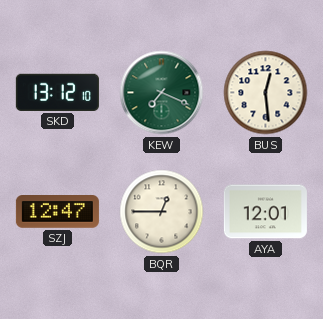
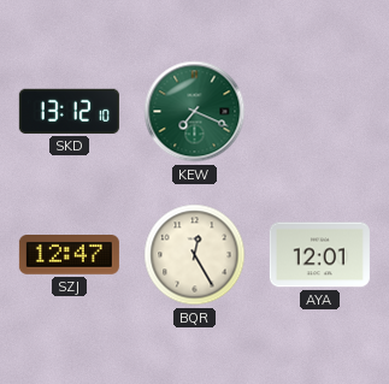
BUS: 12:29 -> none
BQR: 12:45 -> 12:25
